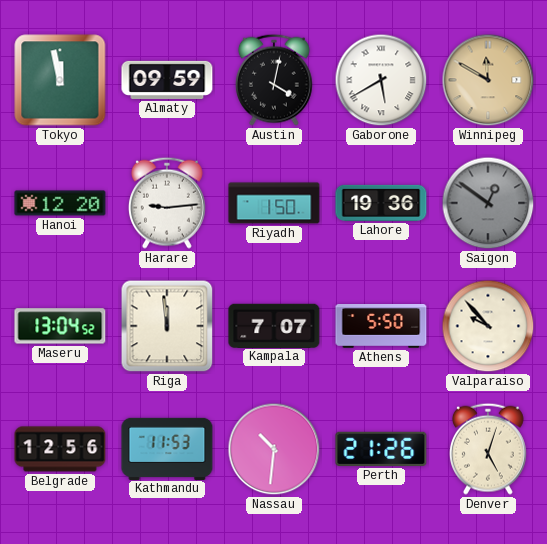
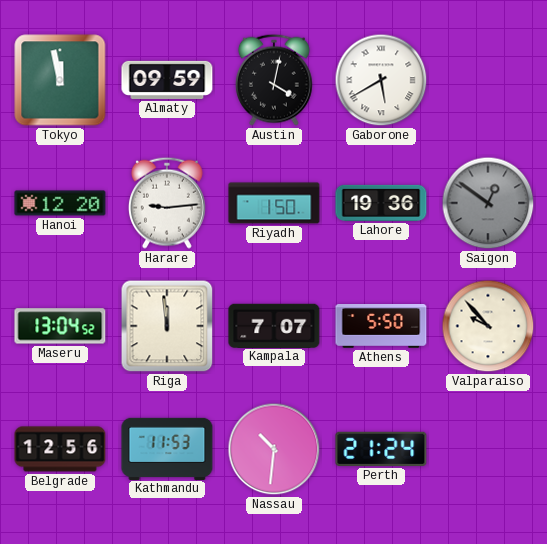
Winnipeg: 11:50 -> none
Perth: 21:26 -> 21:24
Denver: 5:03 -> none
